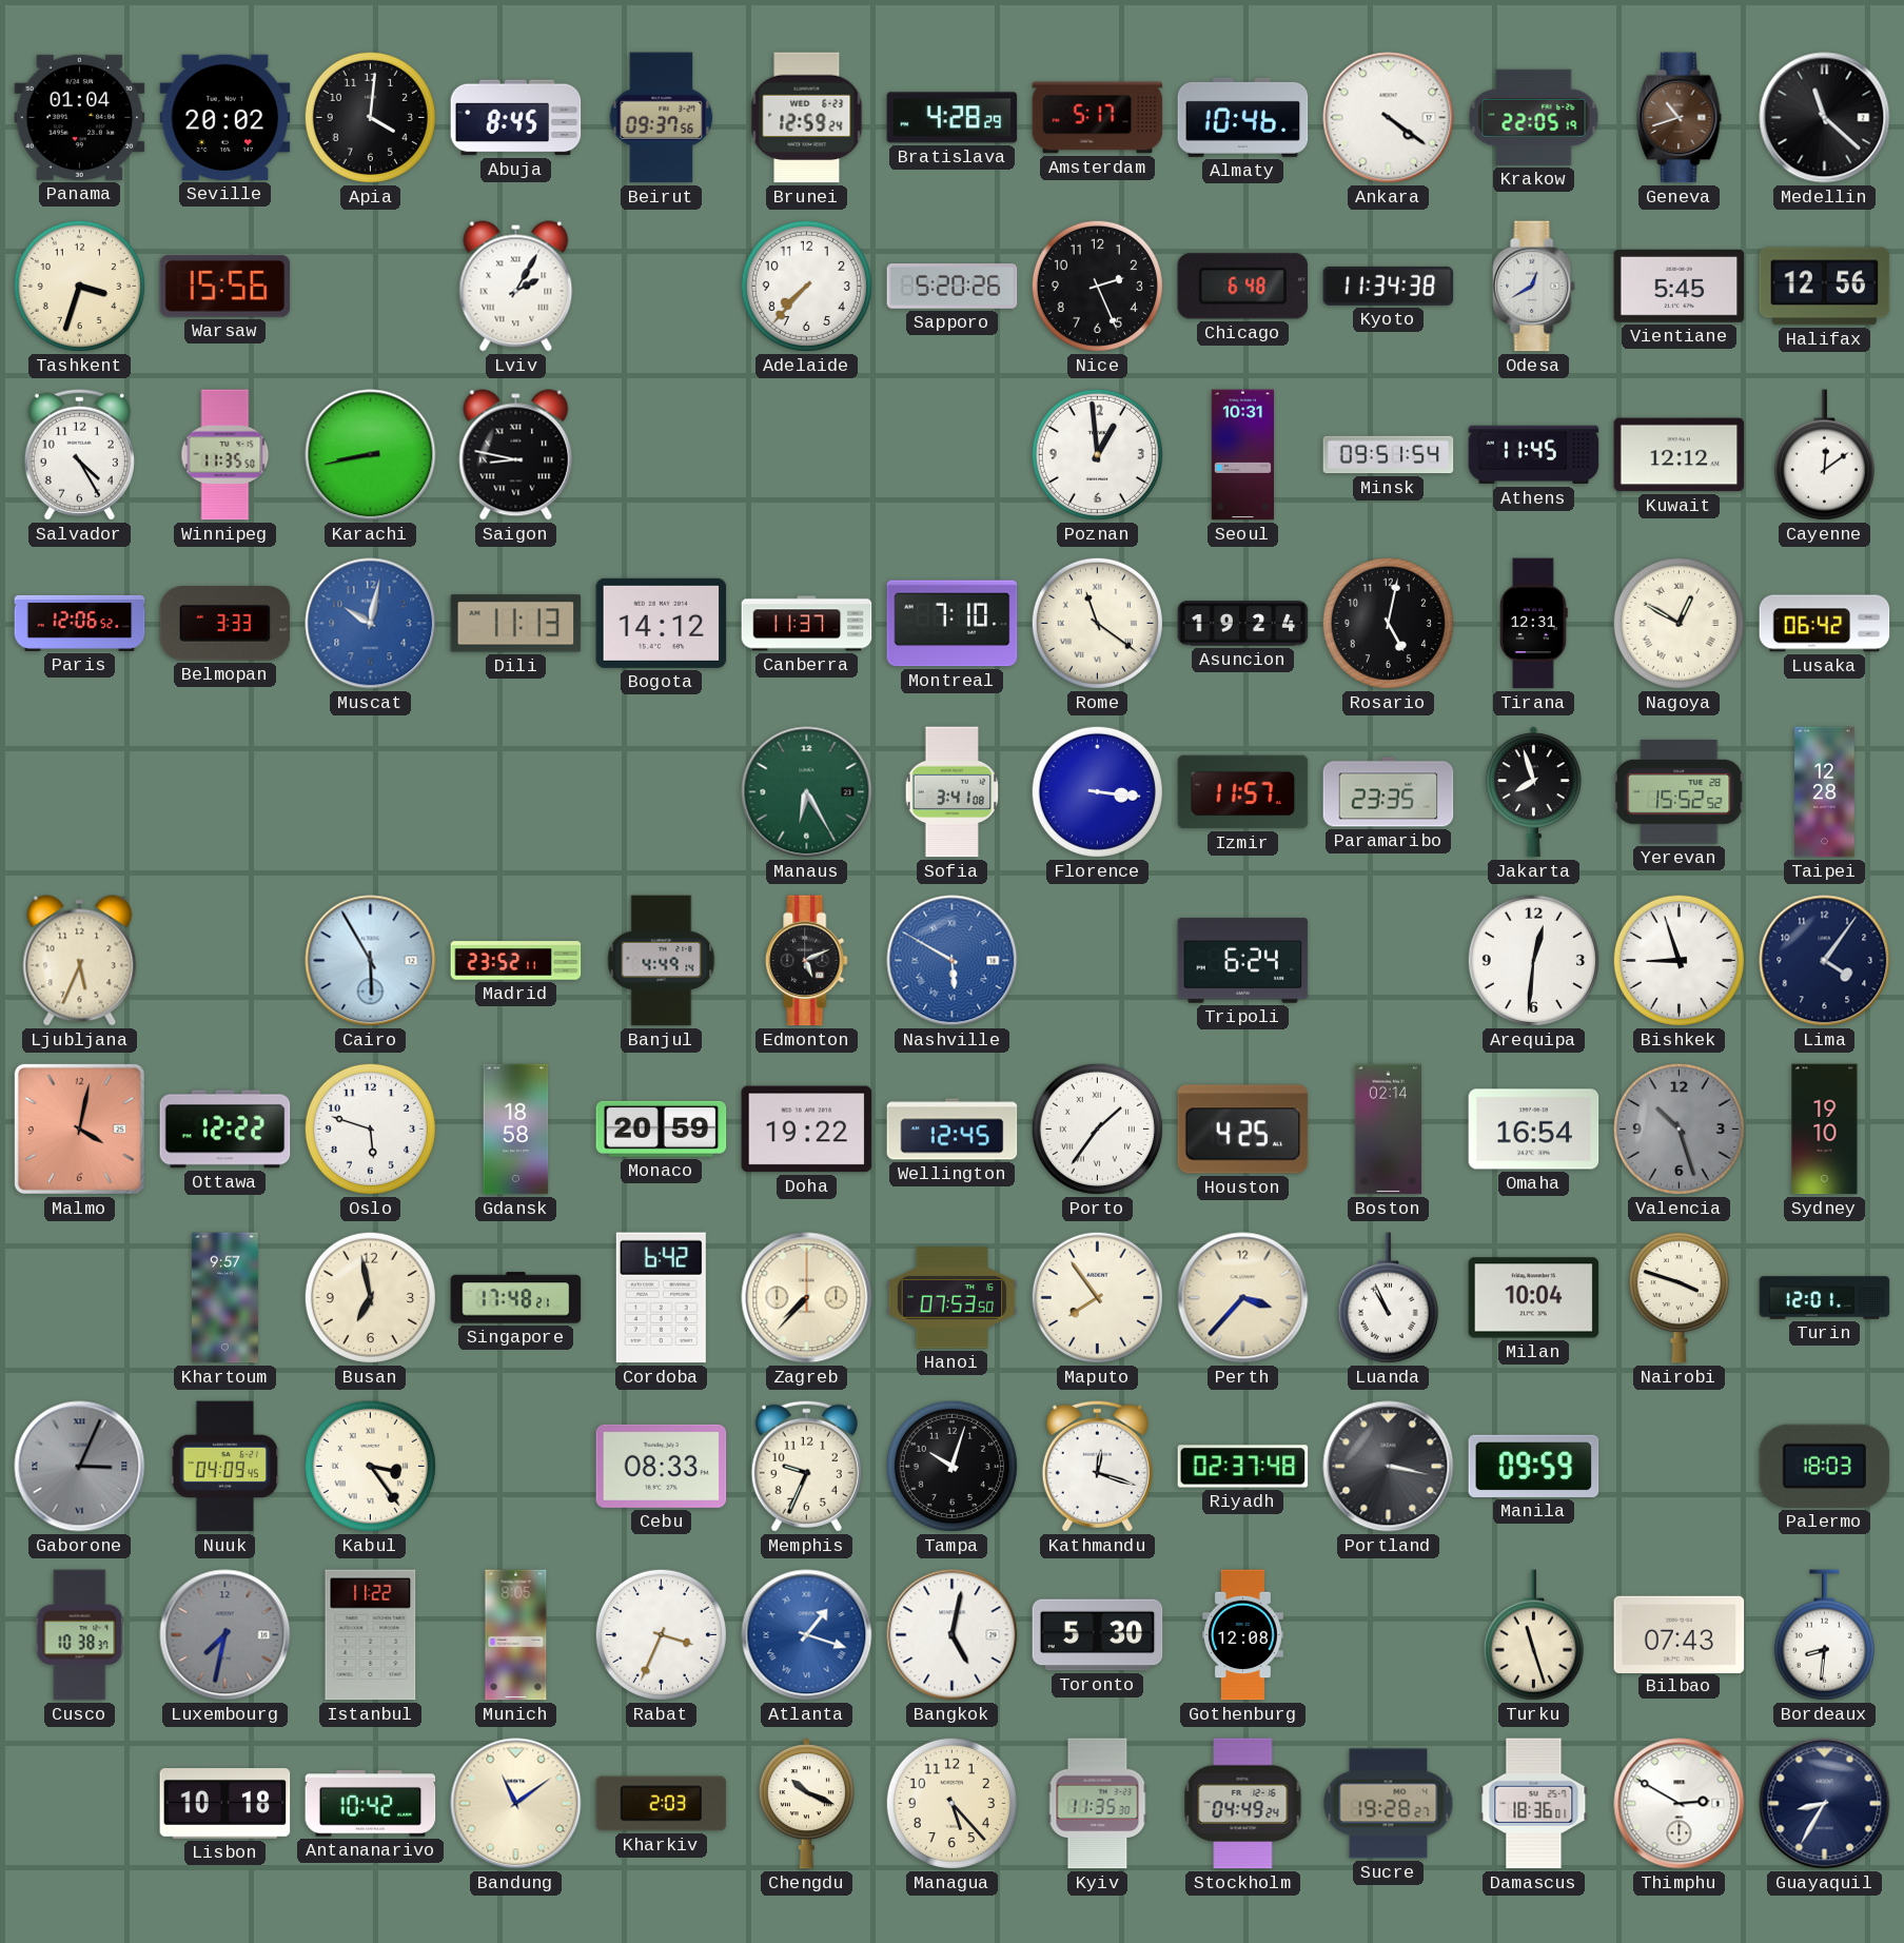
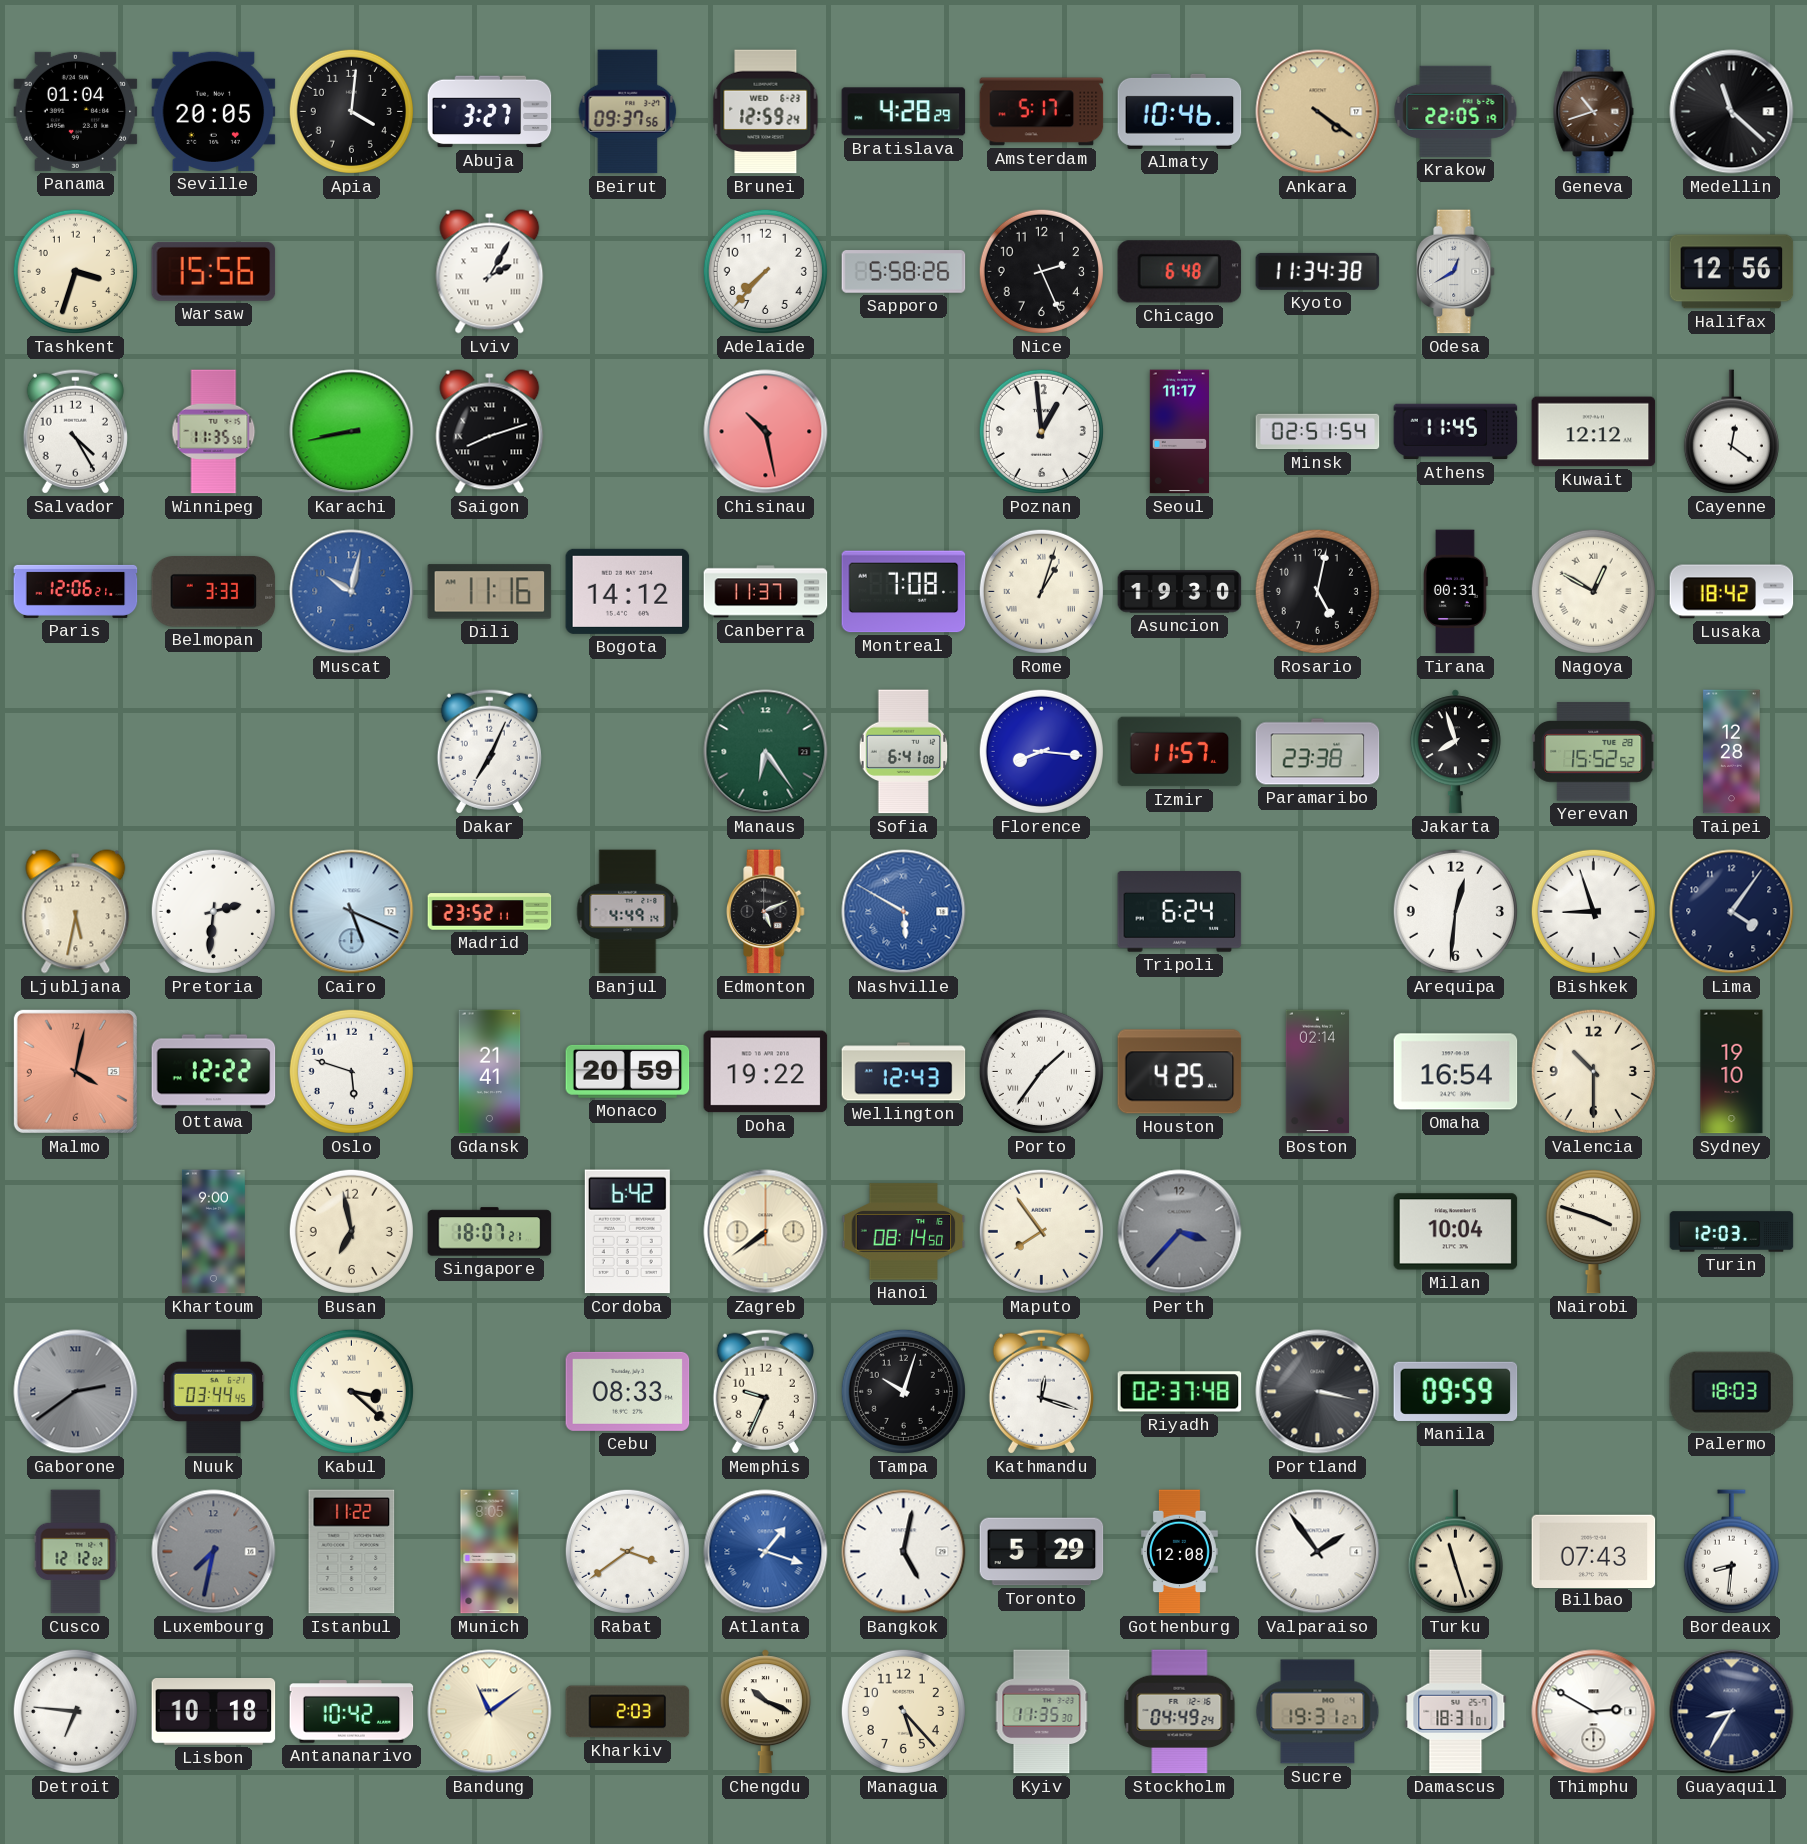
Seville: 20:02 -> 20:05
Abuja: 8:45 -> 3:27
Ankara dial: white -> champagne
Sapporo: 5:20 -> 5:58
Vientiane: 5:45 -> none
Saigon: 8:47 -> 8:12
Chisinau: none -> 10:28
Seoul: 10:31 -> 11:17
Minsk: 09:51 -> 02:51
Cayenne: 12:09 -> 12:21
Paris: 12:06:52 -> 12:06:21
Dili: 11:13 -> 11:16
Montreal: 7:10 -> 7:08
Rome: 11:21 -> 1:03
Asuncion: 19:24 -> 19:30
Tirana: 12:31 -> 00:31
Lusaka: 06:42 -> 18:42
Dakar: none -> 7:04
Manaus: 6:25 -> 6:24
Sofia: 3:41 -> 6:41
Florence: 3:16 -> 8:16
Paramaribo: 23:35 -> 23:38
Ljubljana: 5:34 -> 5:32
Pretoria: none -> 2:31
Cairo: 5:55 -> 5:19
Gdansk: 18:58 -> 21:41
Wellington: 12:45 -> 12:43
Valencia: 10:27 -> 10:30
Valencia dial: grey -> cream
Khartoum: 9:57 -> 9:00
Singapore: 17:48 -> 18:07
Zagreb: 7:37 -> 7:39
Hanoi: 07:53 -> 08:14
Perth dial: cream -> grey
Luanda: 10:56 -> none
Turin: 12:01 -> 12:03
Gaborone: 3:04 -> 2:39
Nuuk: 04:09 -> 03:44
Kabul: 3:24 -> 3:22
Cusco: 10:38 -> 12:12
Rabat: 3:34 -> 3:39
Toronto: 5:30 -> 5:29
Valparaiso: none -> 1:54
Detroit: none -> 6:46
Sucre: 19:28 -> 19:31
Damascus: 18:36 -> 18:31
